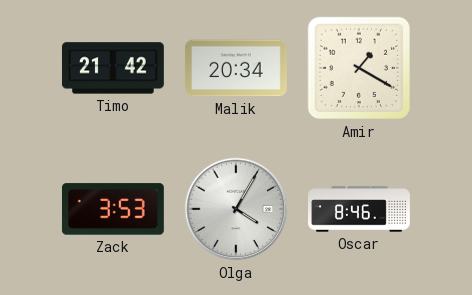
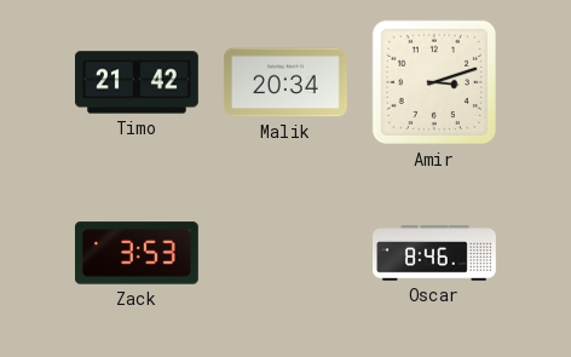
Amir: 1:20 -> 3:12
Olga: 4:05 -> none
